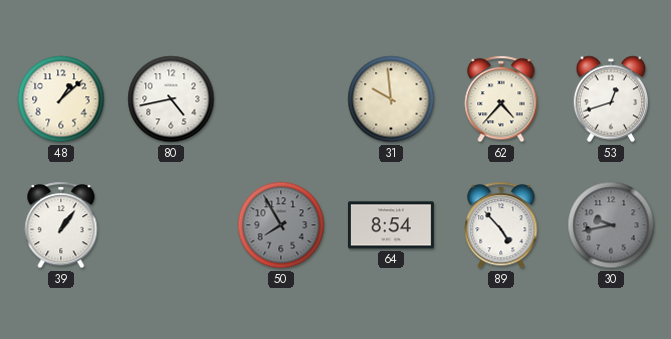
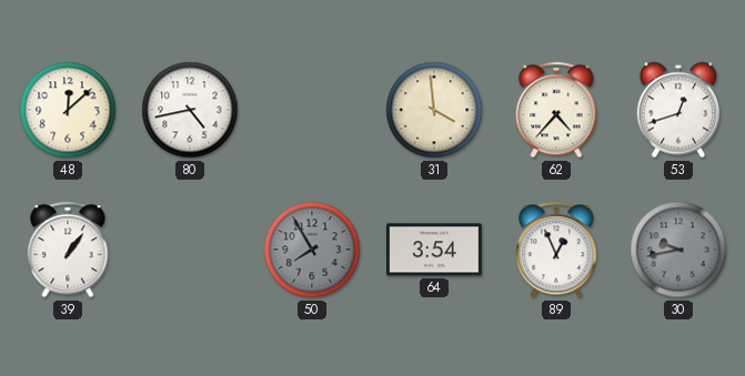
48: 1:08 -> 12:08
31: 9:59 -> 3:59
64: 8:54 -> 3:54
89: 4:53 -> 12:56
